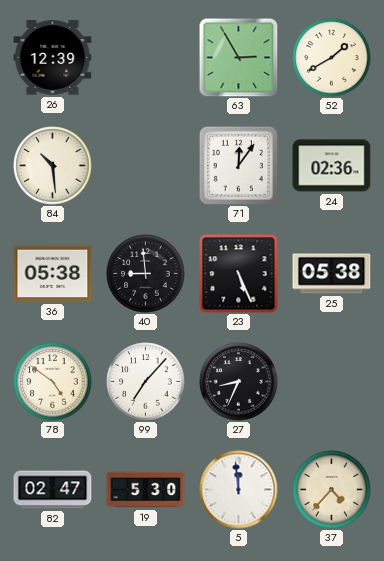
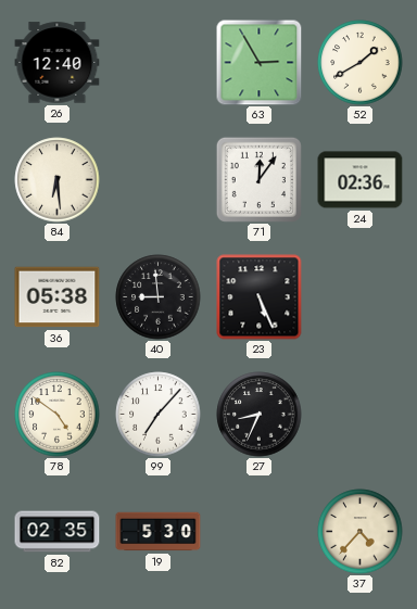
26: 12:39 -> 12:40
84: 10:29 -> 6:29
25: 05:38 -> none
82: 02:47 -> 02:35
5: 11:59 -> none
